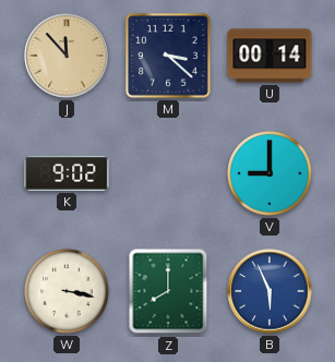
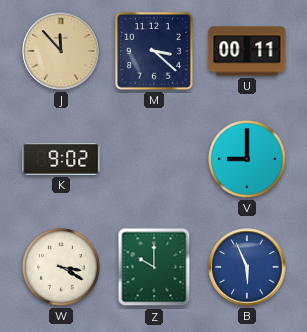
U: 00:14 -> 00:11
W: 3:17 -> 3:20
Z: 8:00 -> 10:00
